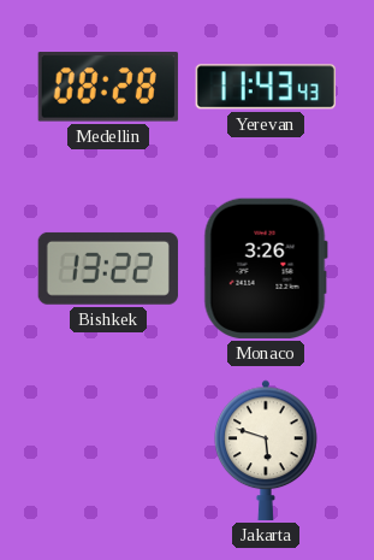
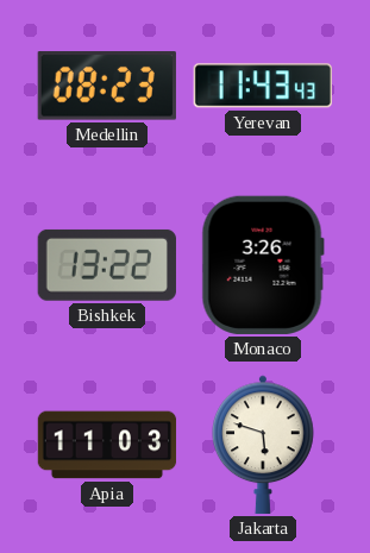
Medellin: 08:28 -> 08:23
Apia: none -> 11:03
